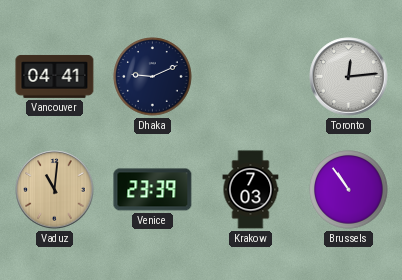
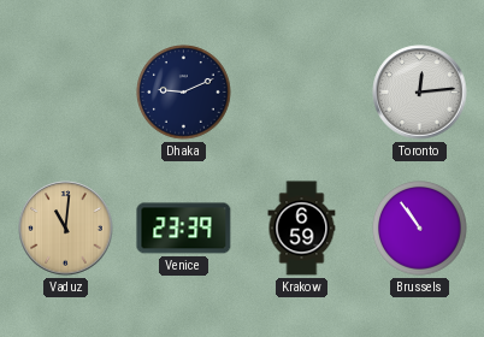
Vancouver: 04:41 -> none
Krakow: 7:03 -> 6:59
